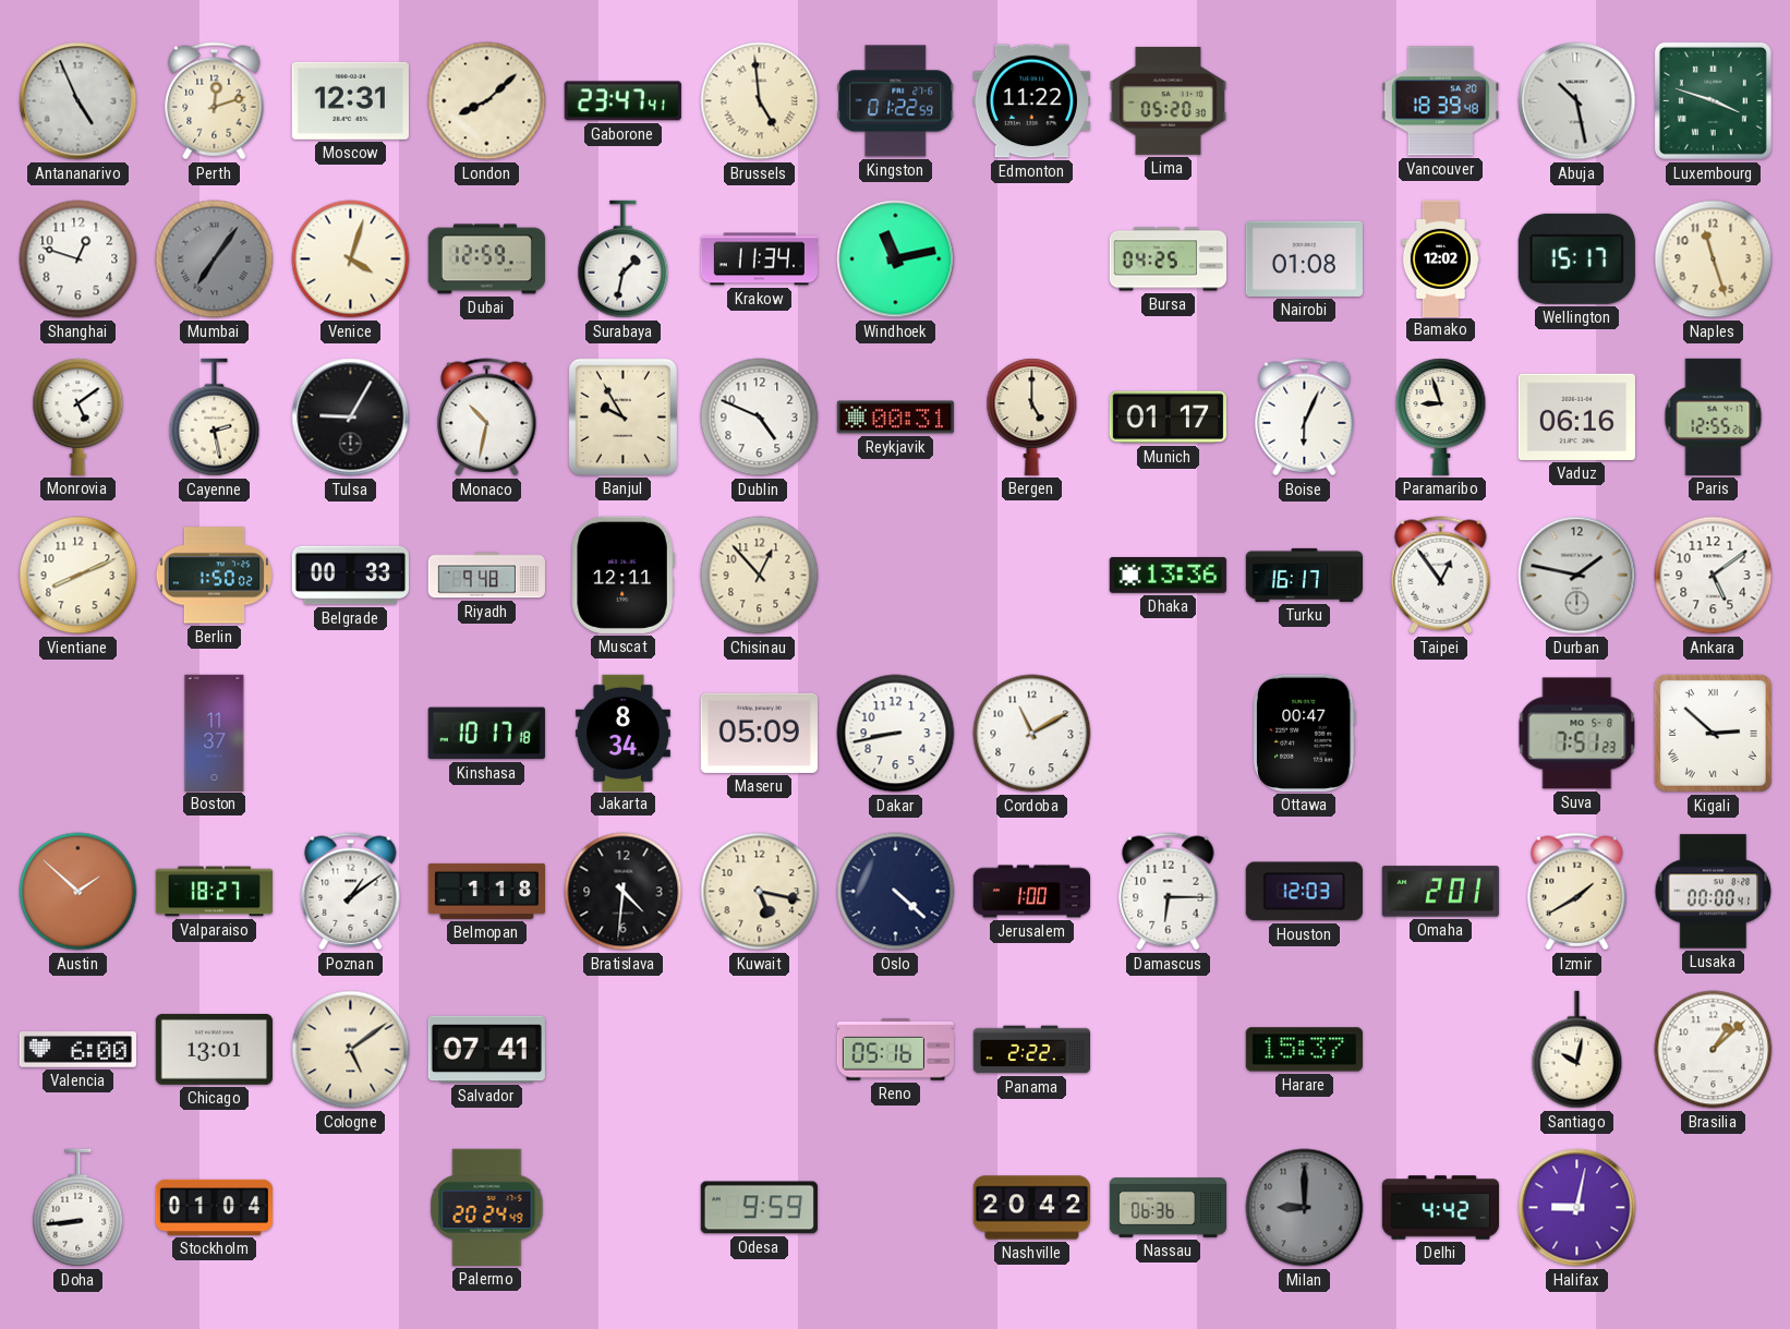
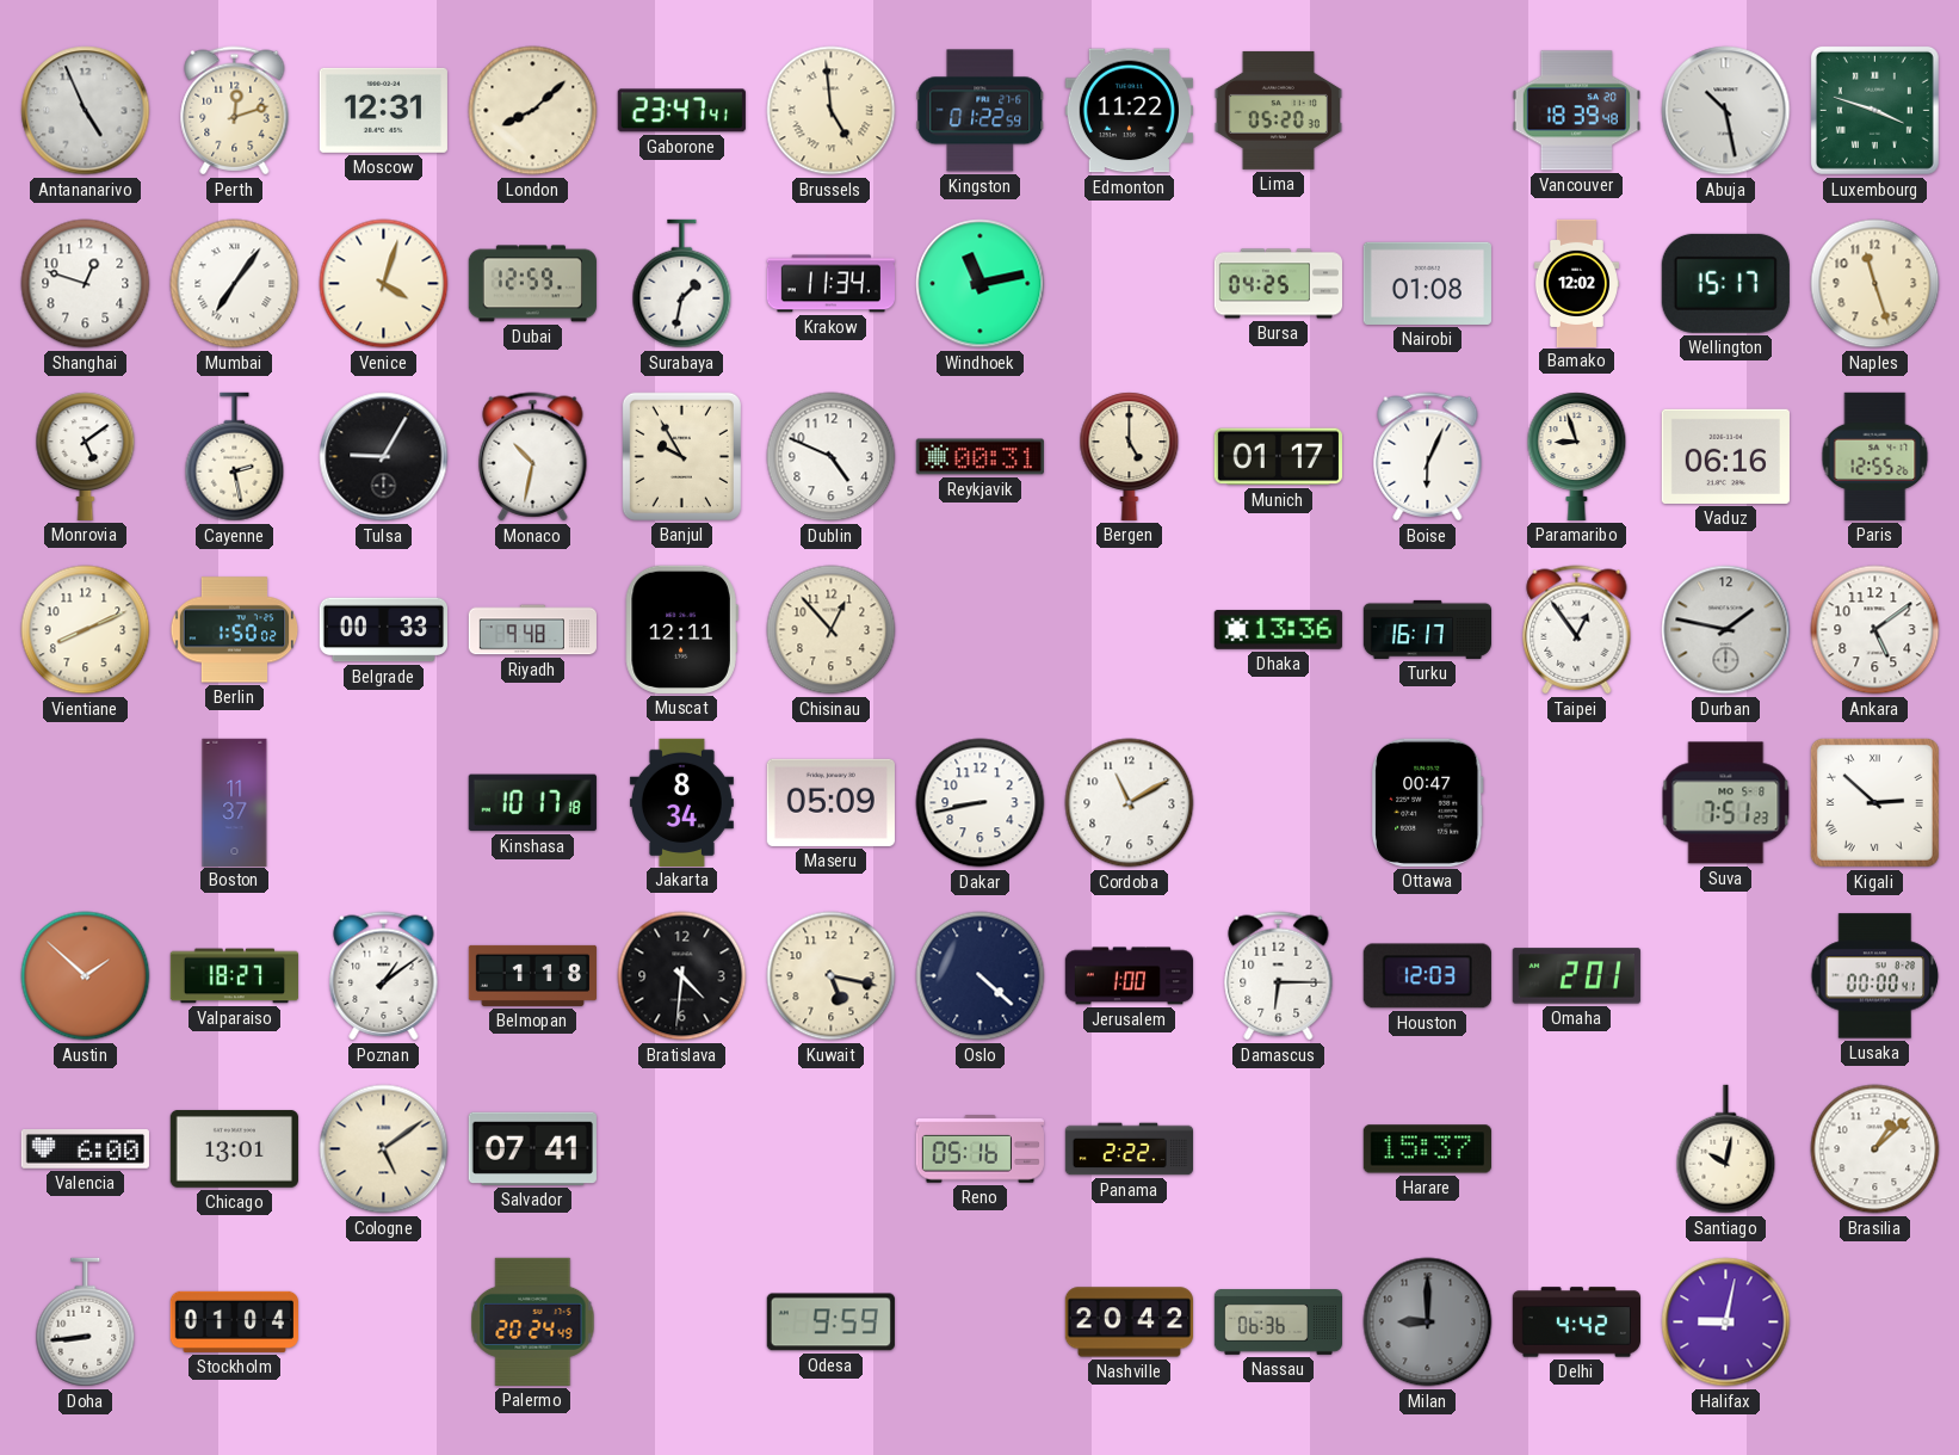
Mumbai dial: grey -> white
Izmir: 1:40 -> none
